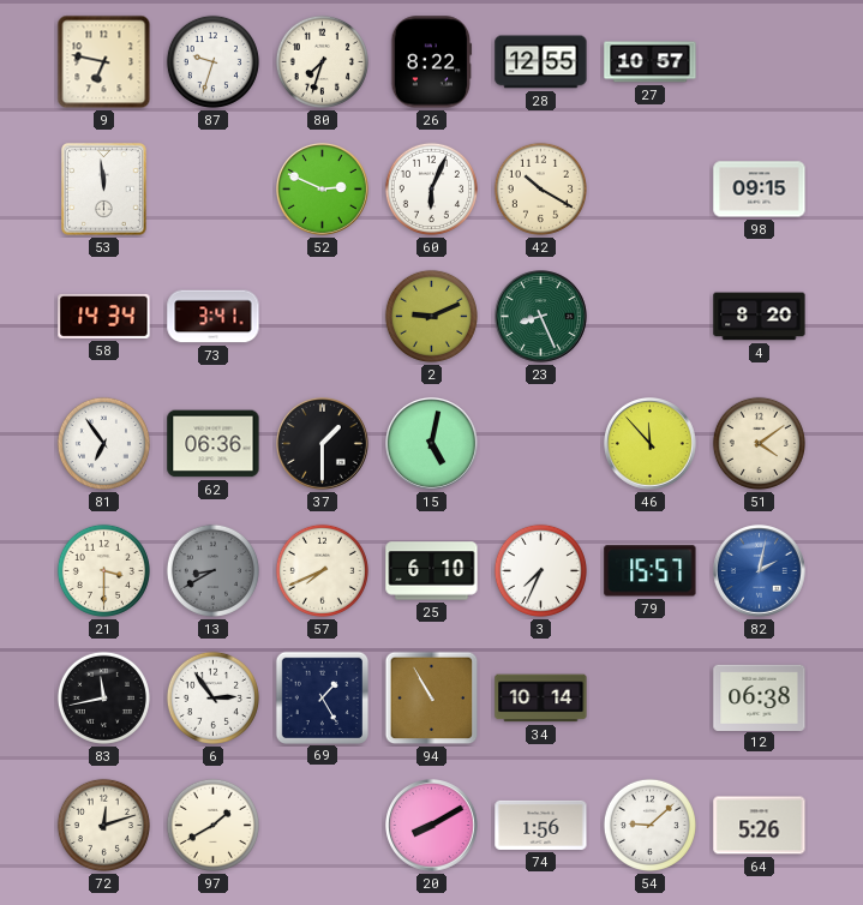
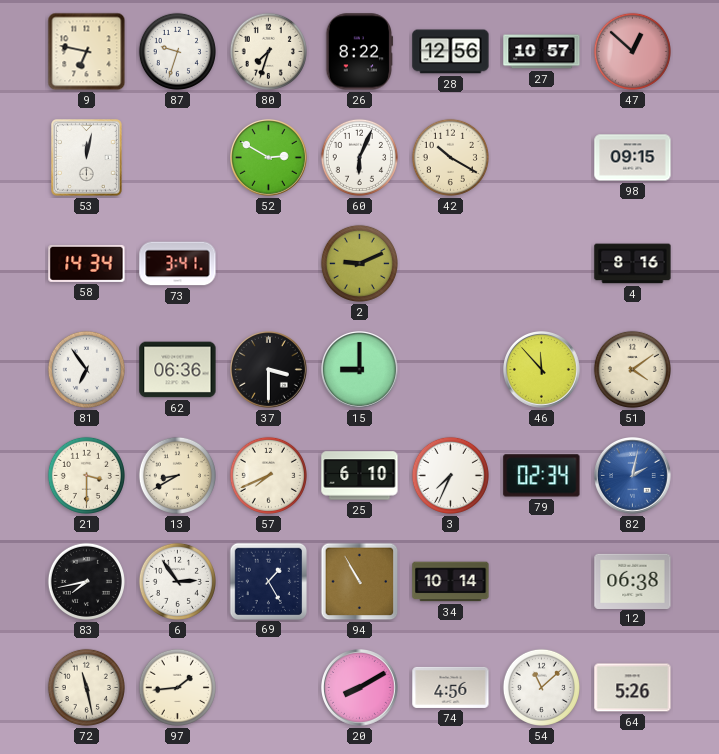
28: 12:55 -> 12:56
47: none -> 12:52
53: 11:59 -> 12:02
52: 2:49 -> 2:50
23: 8:26 -> none
4: 8:20 -> 8:16
37: 1:30 -> 3:30
15: 5:02 -> 9:00
13 dial: grey -> cream
79: 15:57 -> 02:34
83: 11:43 -> 7:43
72: 12:12 -> 11:28
97: 1:40 -> 1:44
74: 1:56 -> 4:56
54: 9:08 -> 11:08
